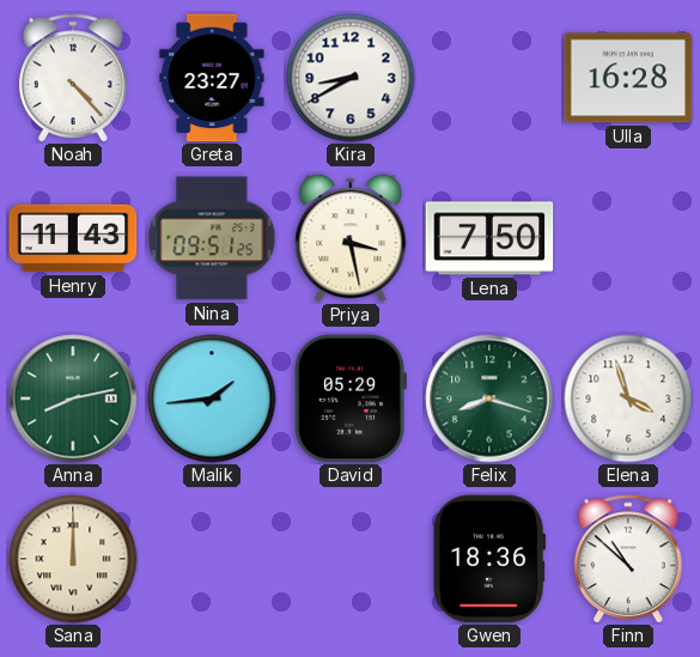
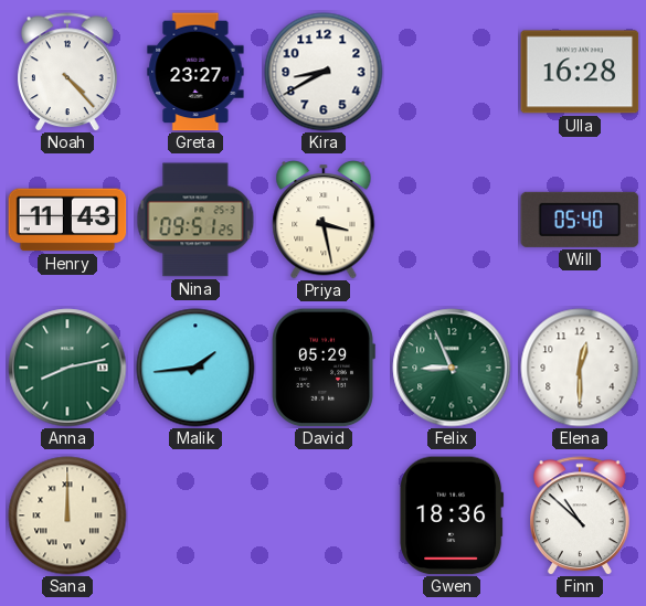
Lena: 7:50 -> none
Will: none -> 05:40
Felix: 8:18 -> 8:56
Elena: 3:57 -> 12:30
